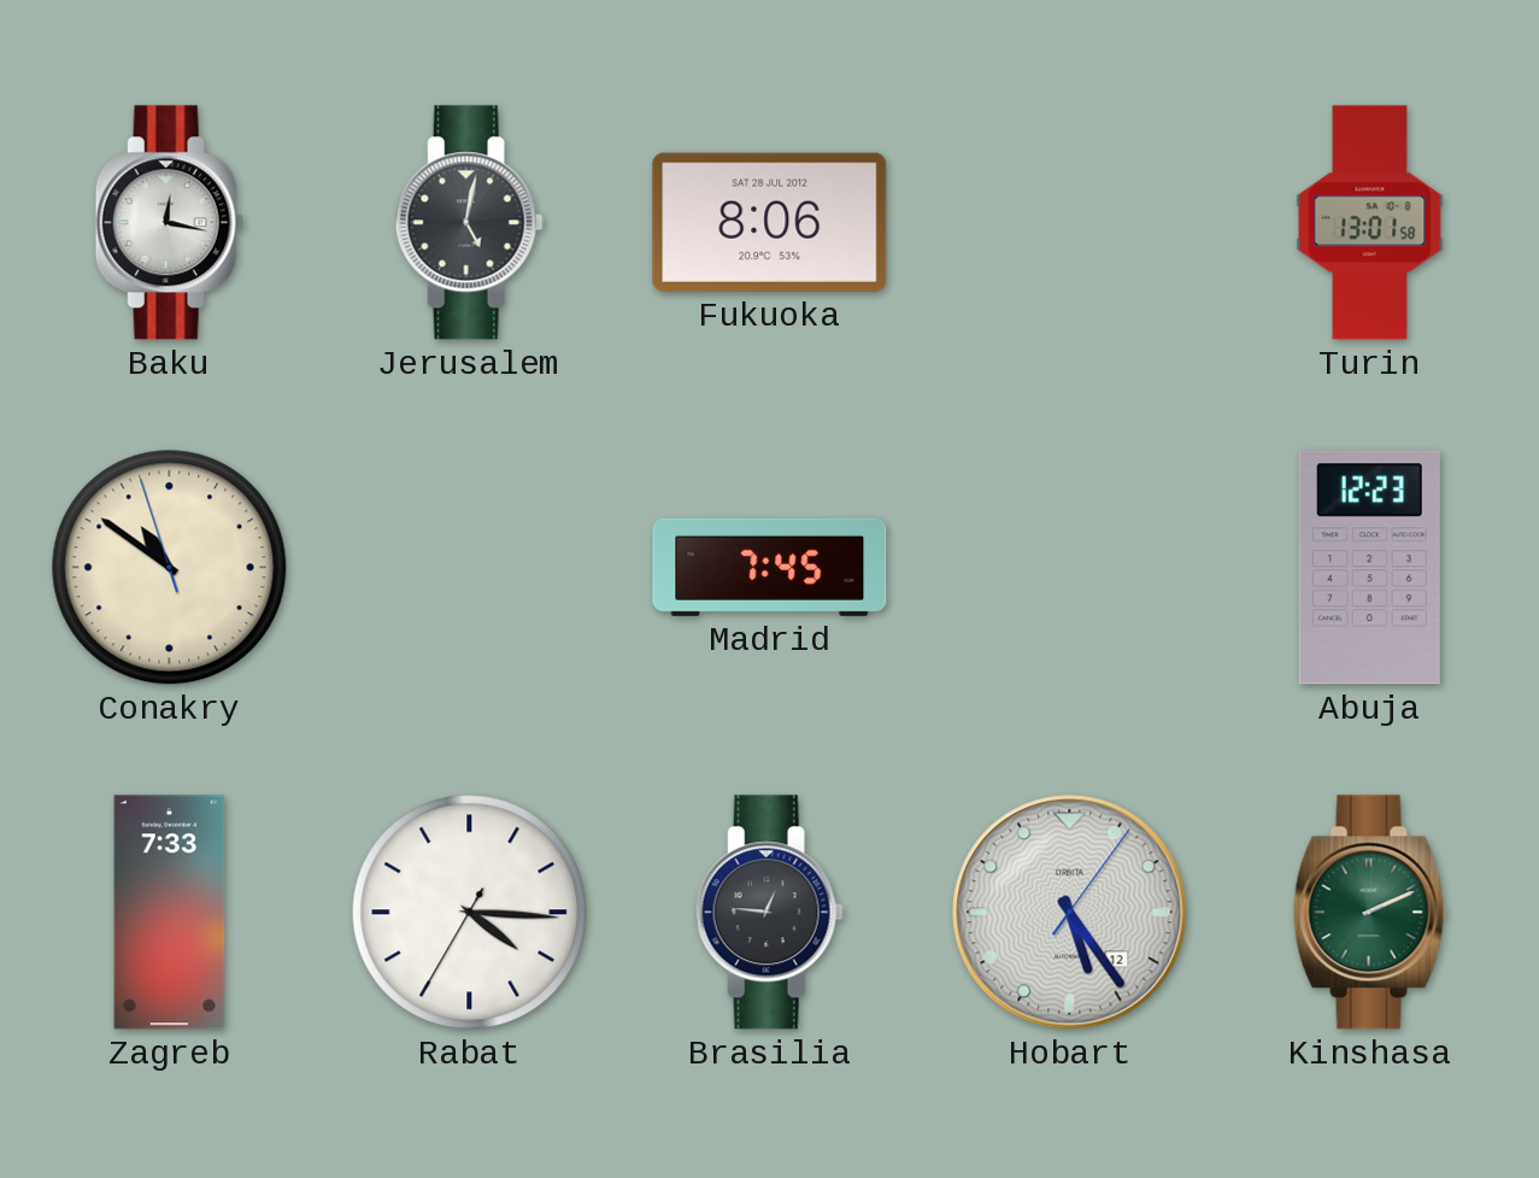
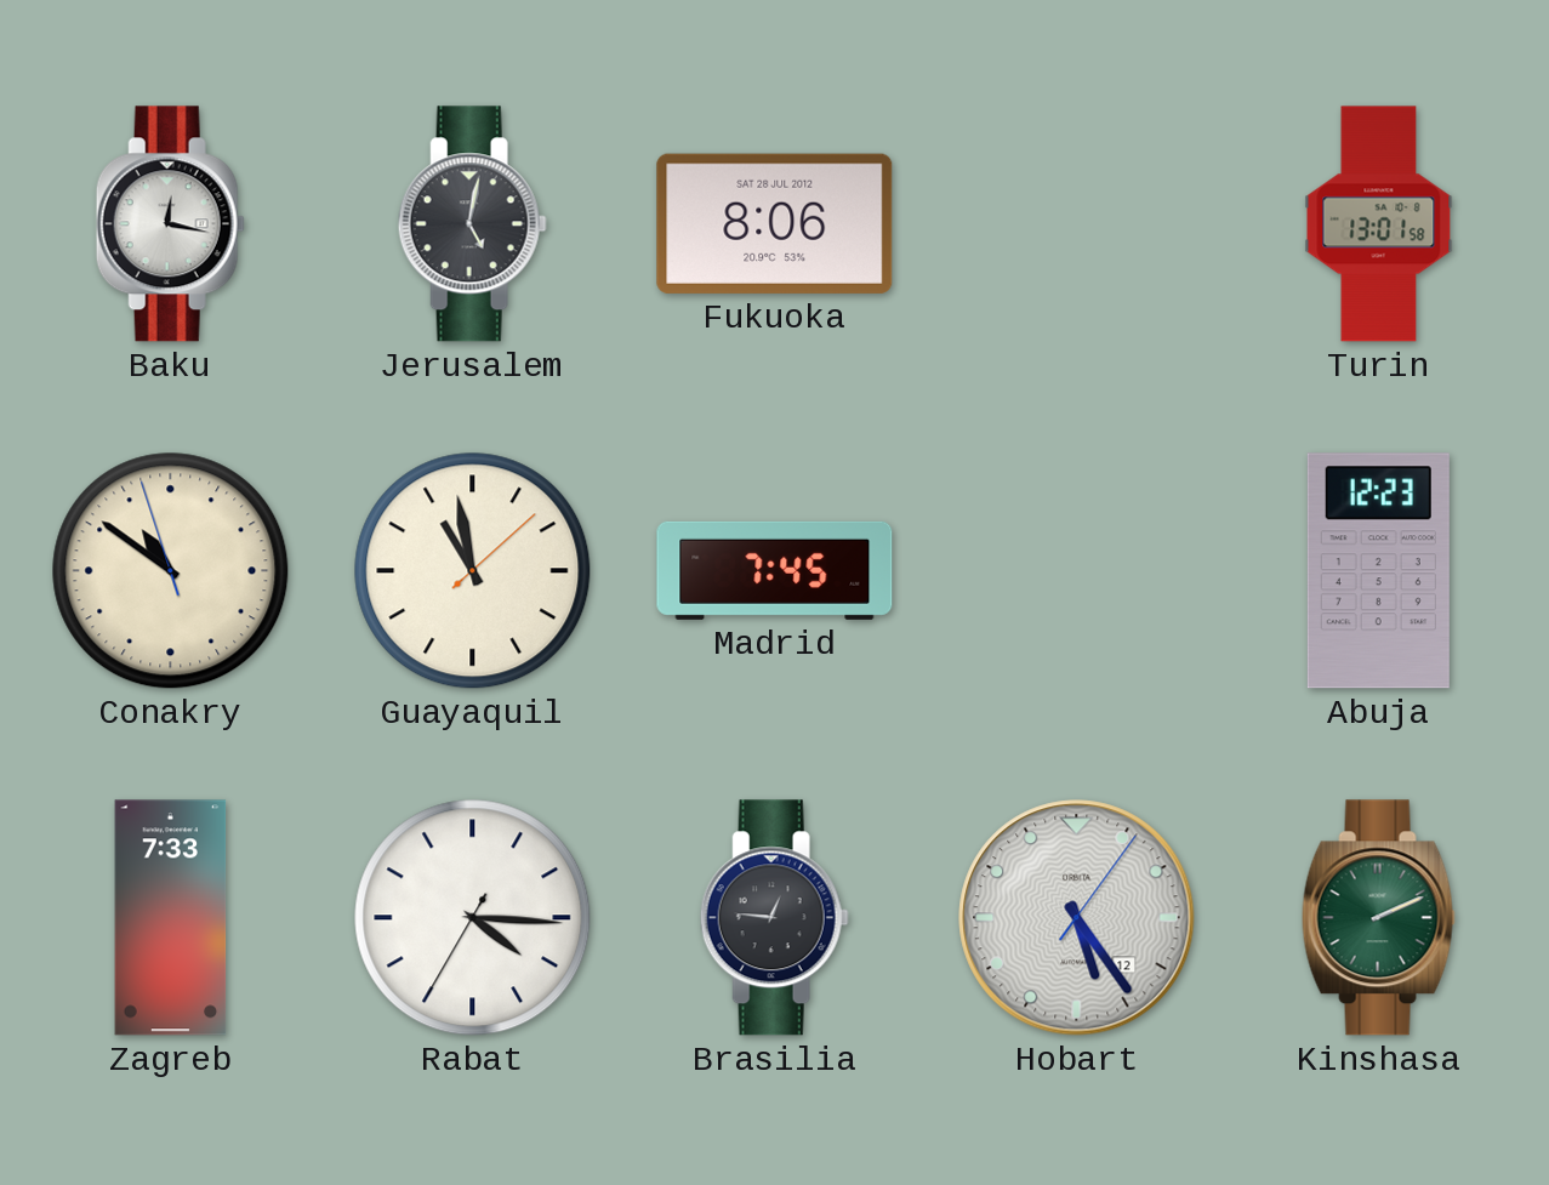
Guayaquil: none -> 10:58
